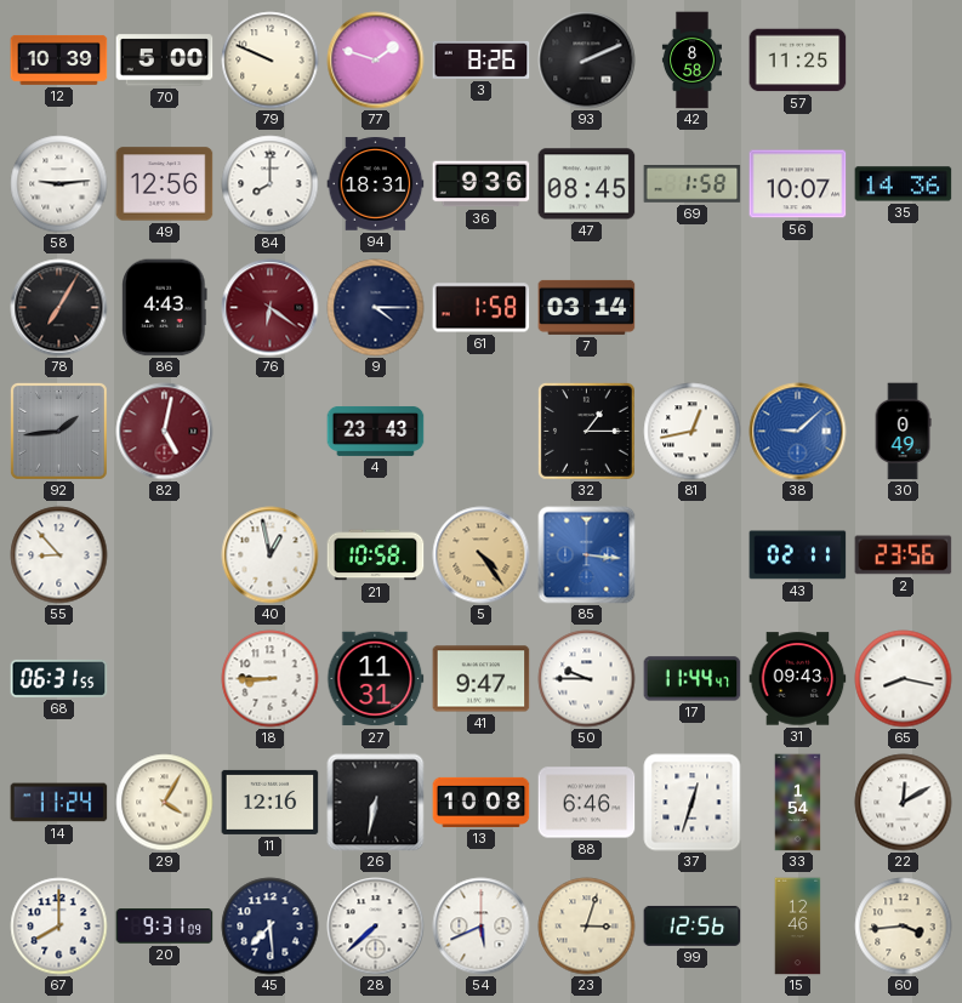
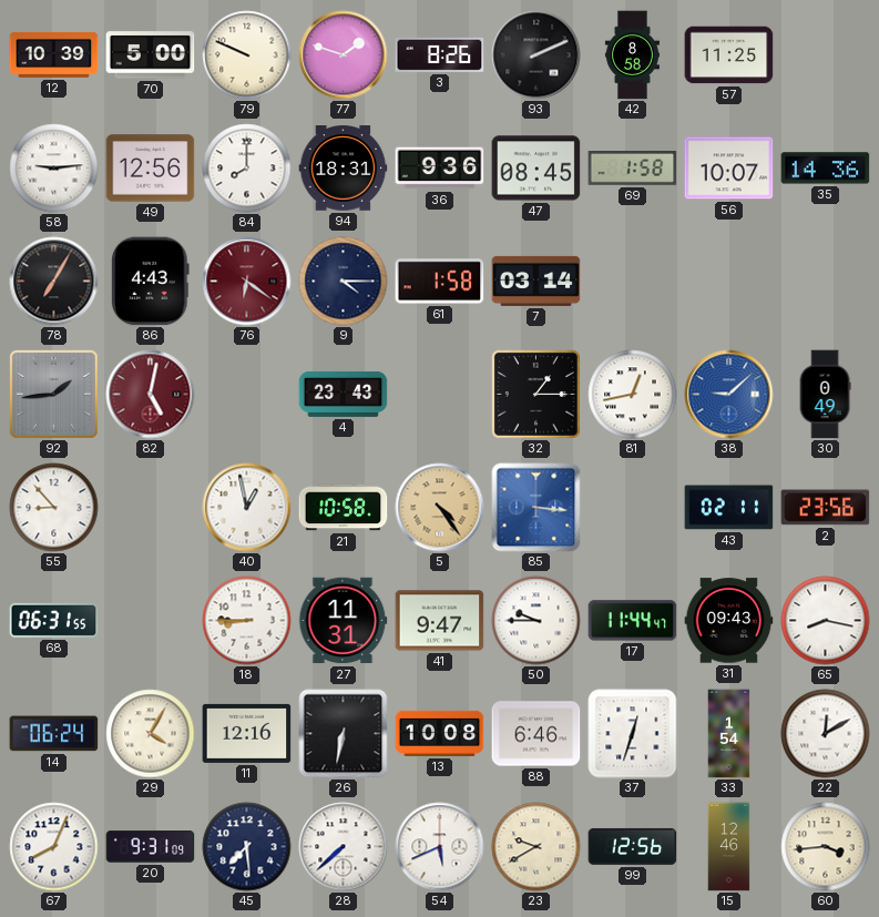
14: 11:24 -> 06:24
67: 8:00 -> 8:04
23: 3:03 -> 9:40
